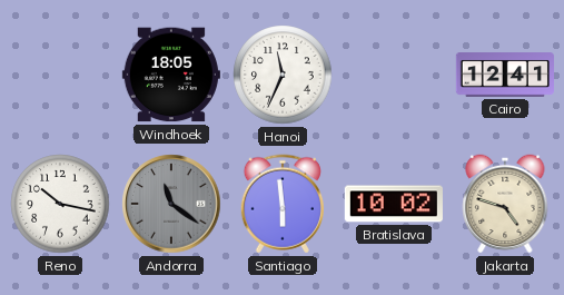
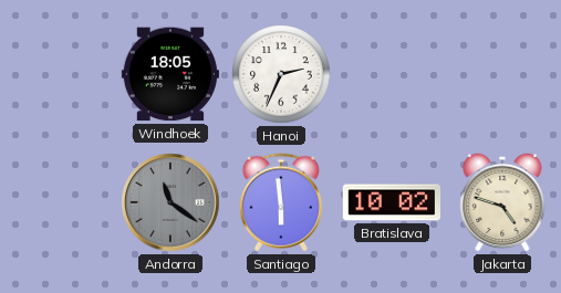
Hanoi: 11:34 -> 2:34
Cairo: 12:41 -> none
Reno: 10:17 -> none
